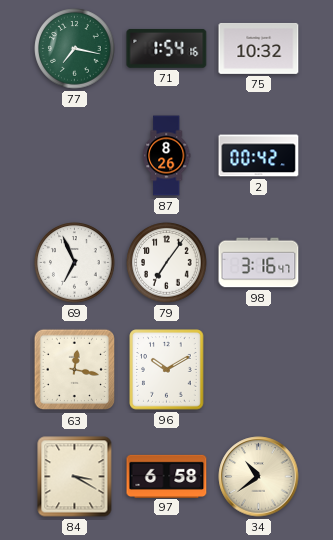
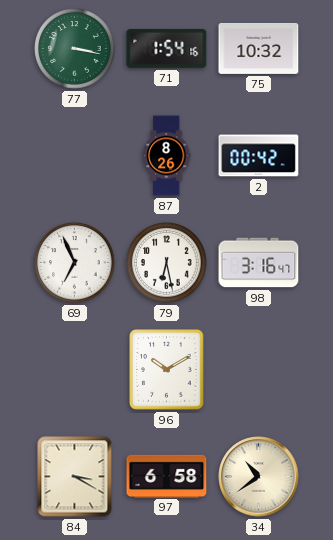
77: 7:17 -> 3:17
79: 7:06 -> 6:28
63: 12:17 -> none
